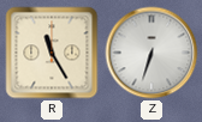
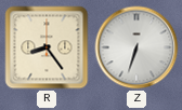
R: 11:25 -> 8:24
